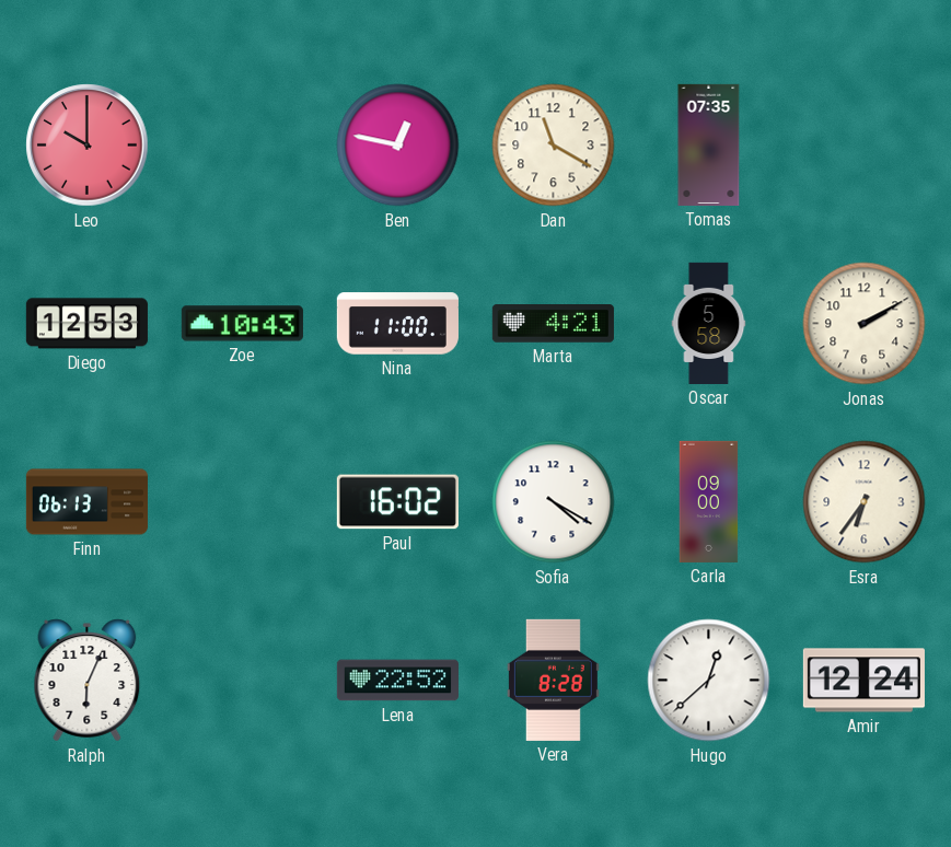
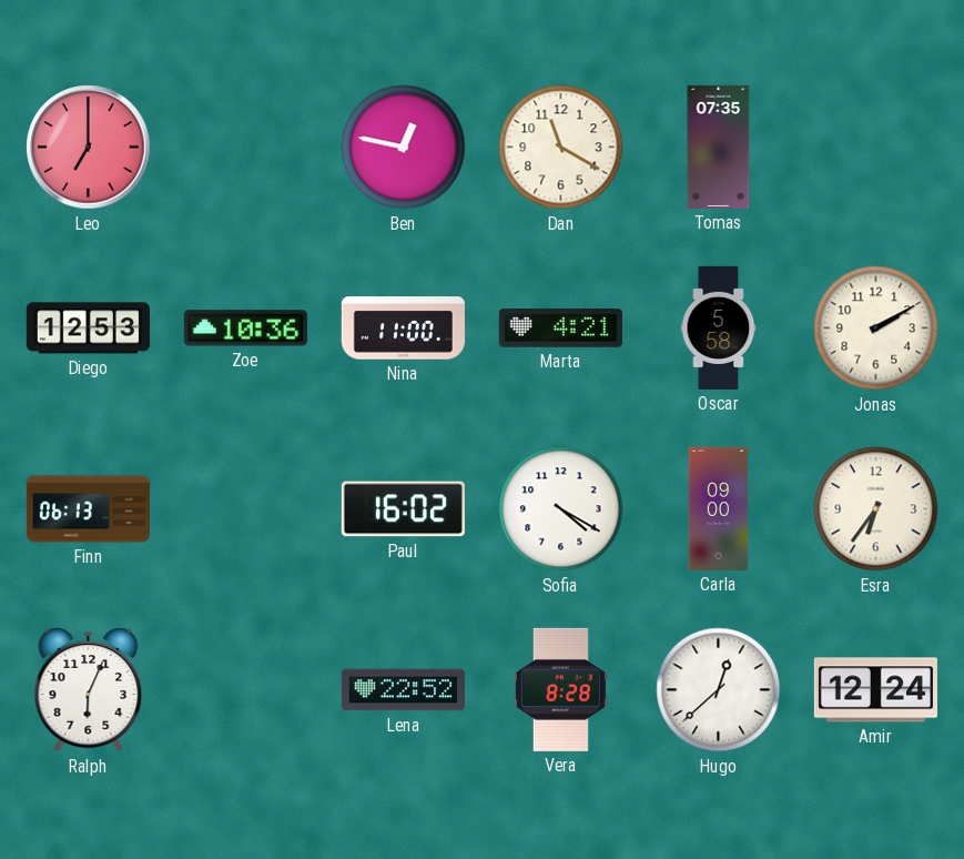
Leo: 10:00 -> 7:00
Zoe: 10:43 -> 10:36
